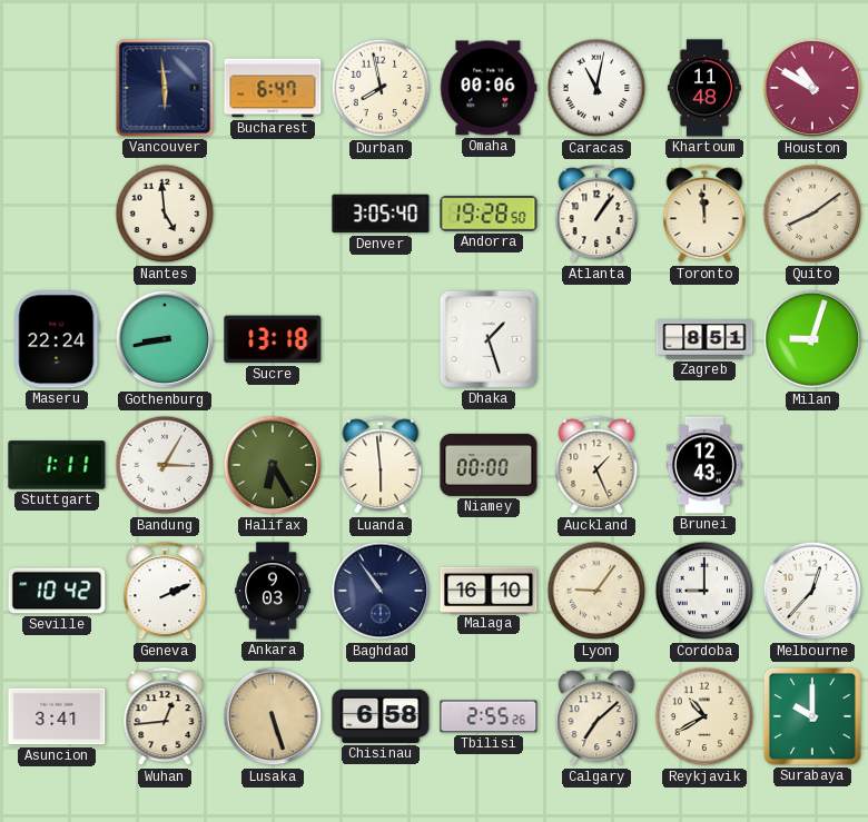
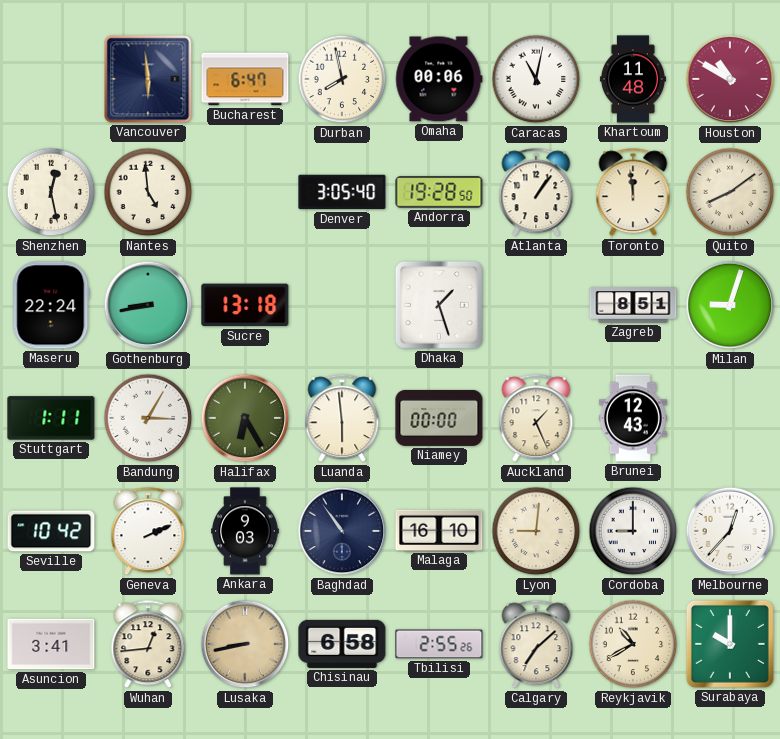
Shenzhen: none -> 12:28
Lyon: 9:06 -> 9:01
Lusaka: 5:27 -> 8:43
